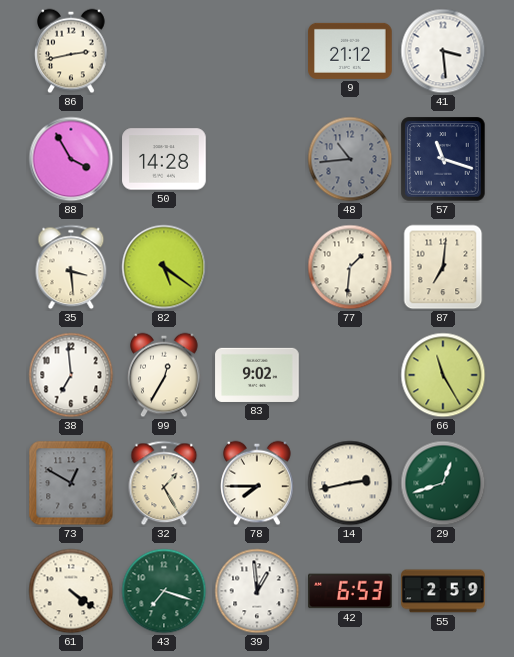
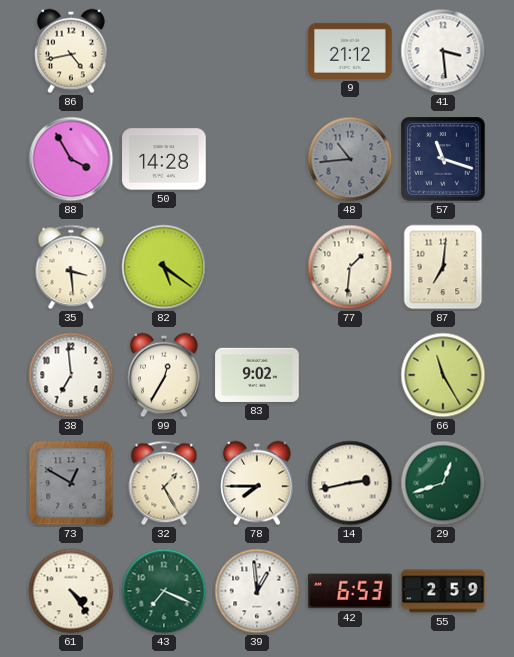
86: 2:43 -> 4:43
61: 4:21 -> 4:24
43: 7:18 -> 7:19
